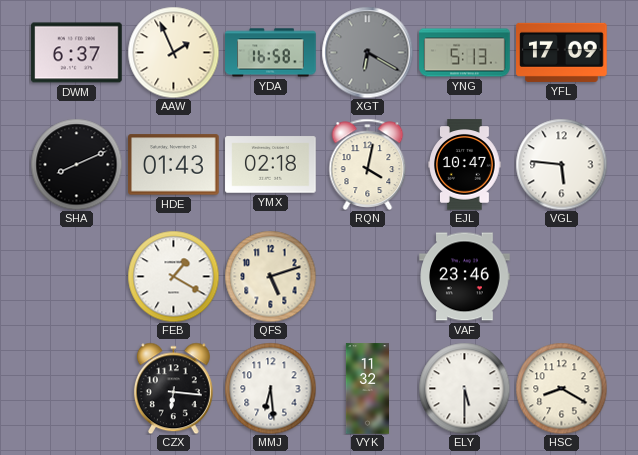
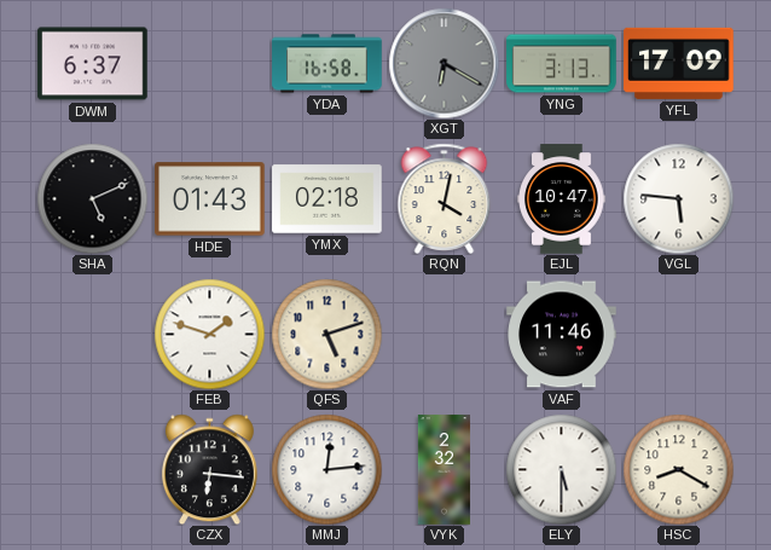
AAW: 1:56 -> none
YNG: 5:13 -> 3:13
SHA: 8:11 -> 5:11
FEB: 1:20 -> 1:48
VAF: 23:46 -> 11:46
MMJ: 6:29 -> 12:14
VYK: 11:32 -> 2:32
